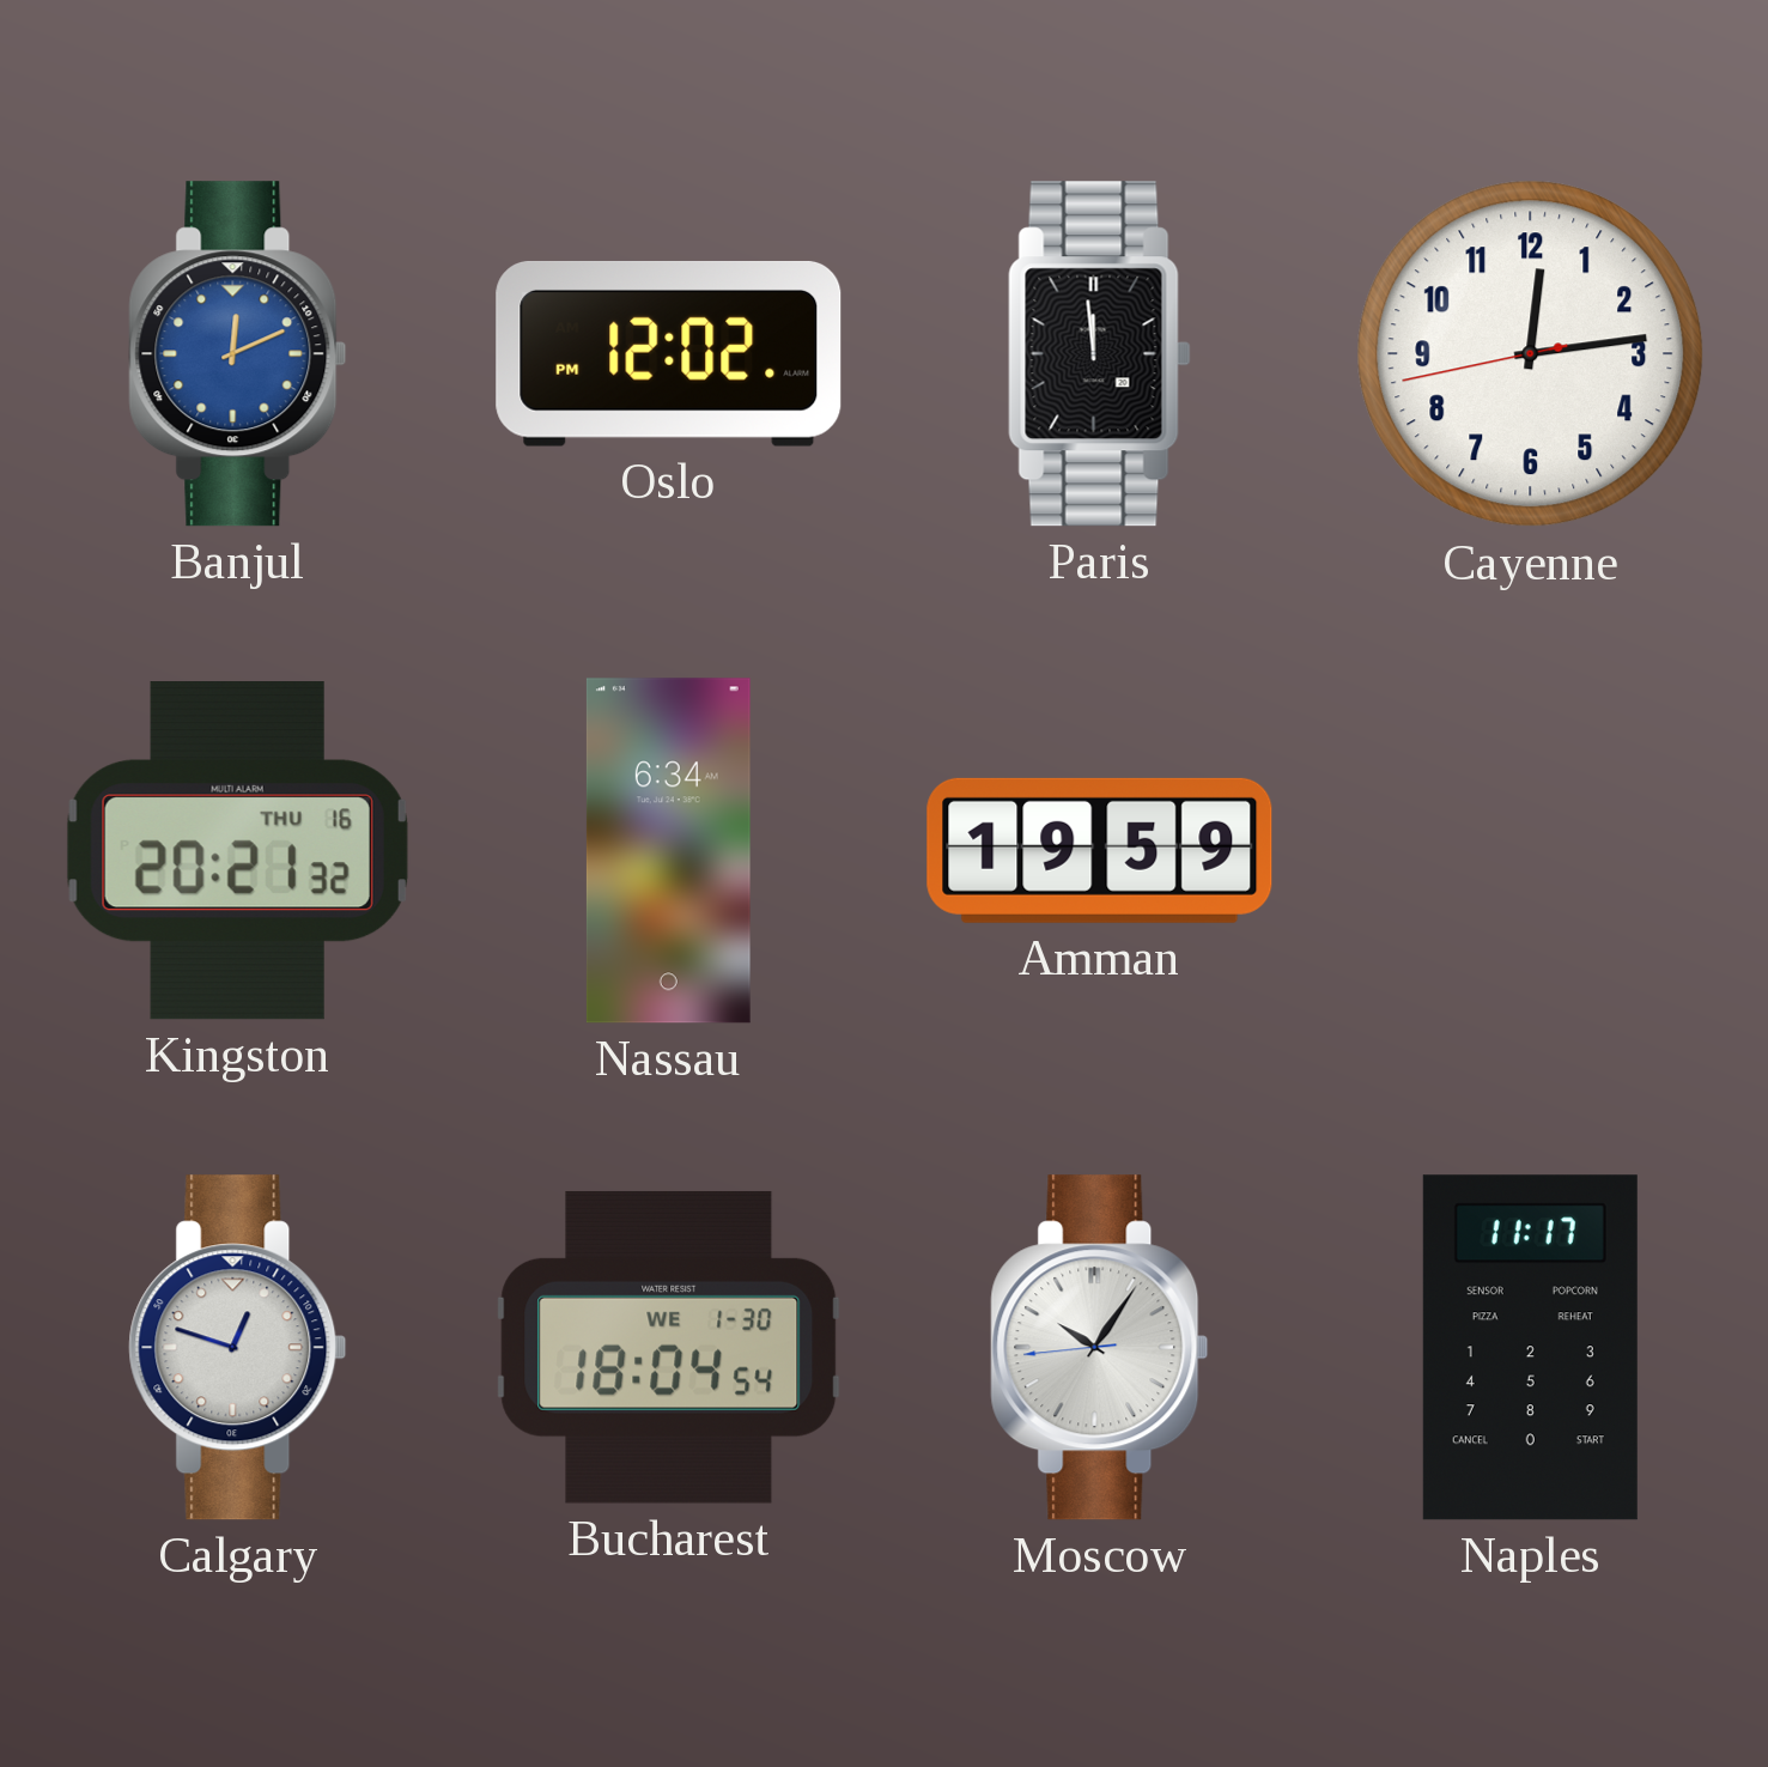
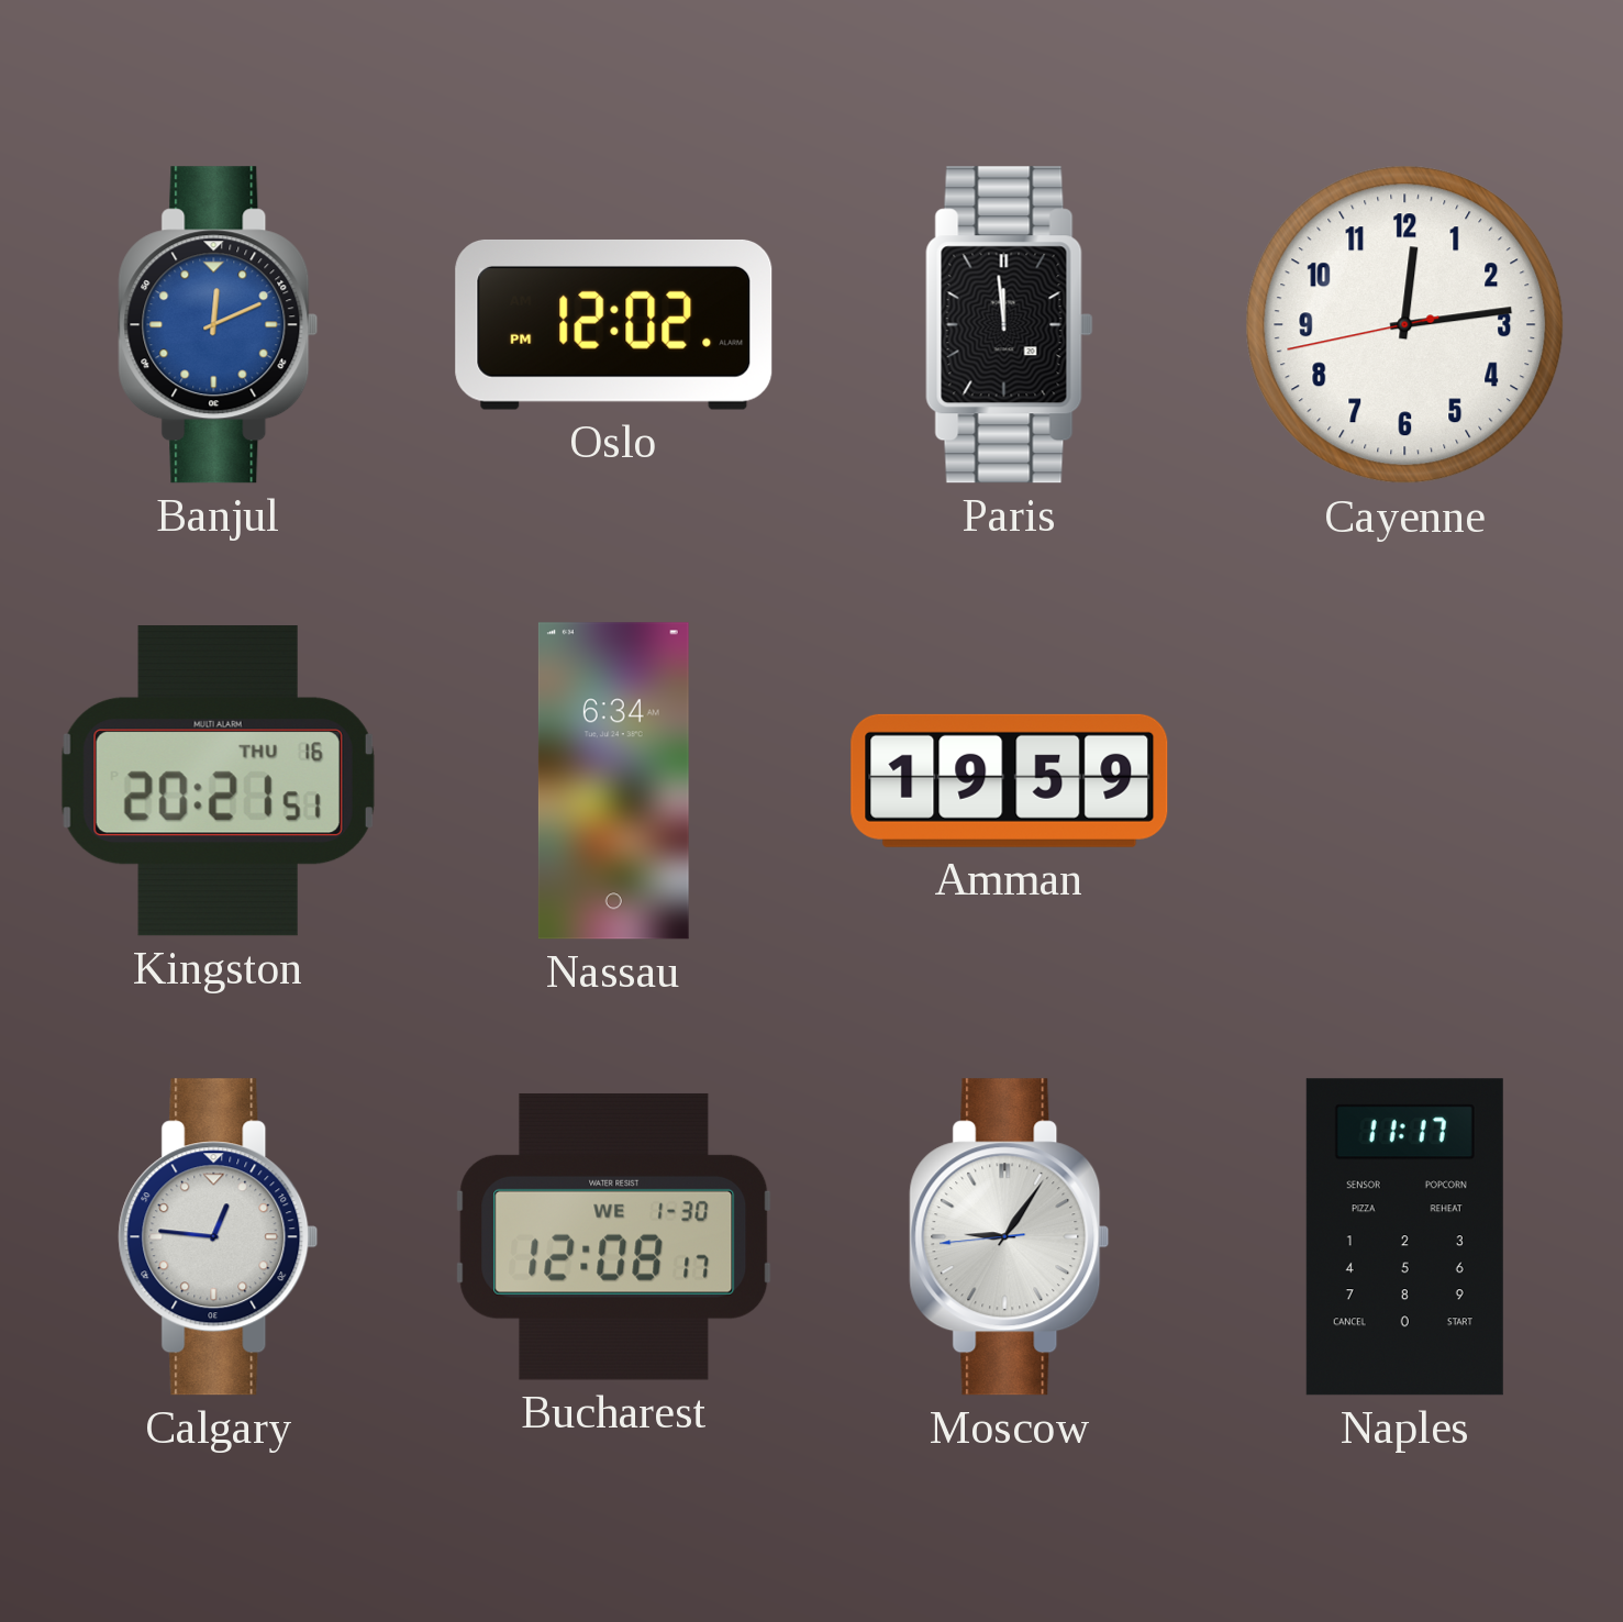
Kingston: 20:21:32 -> 20:21:51
Calgary: 12:48 -> 12:46
Bucharest: 18:04 -> 12:08
Moscow: 10:05 -> 9:05
